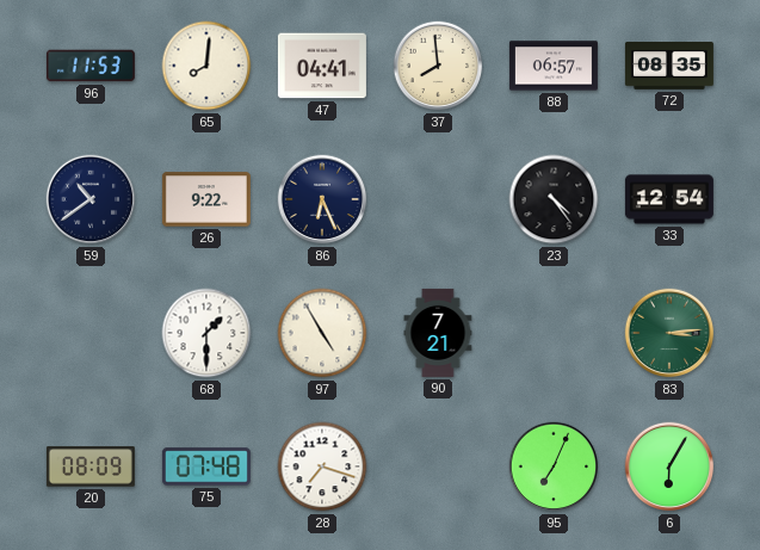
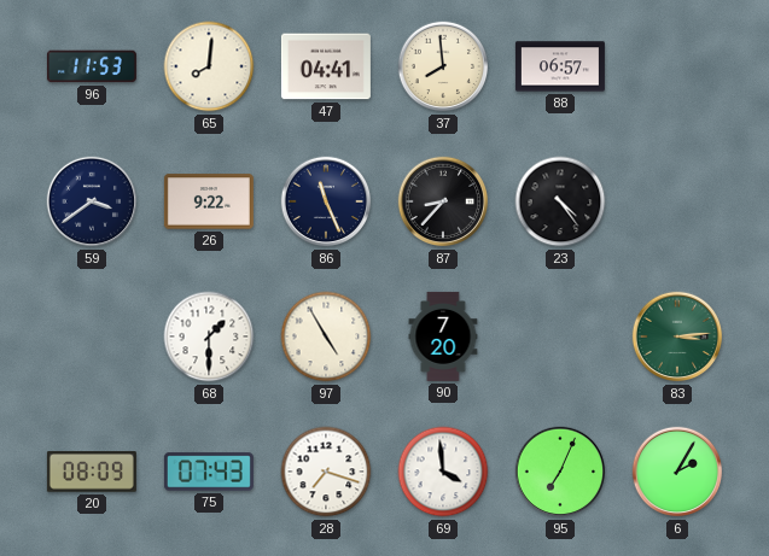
72: 08:35 -> none
59: 10:39 -> 3:39
86: 6:26 -> 11:26
87: none -> 8:37
33: 12:54 -> none
90: 7:21 -> 7:20
75: 07:48 -> 07:43
69: none -> 3:59
6: 6:05 -> 2:05
